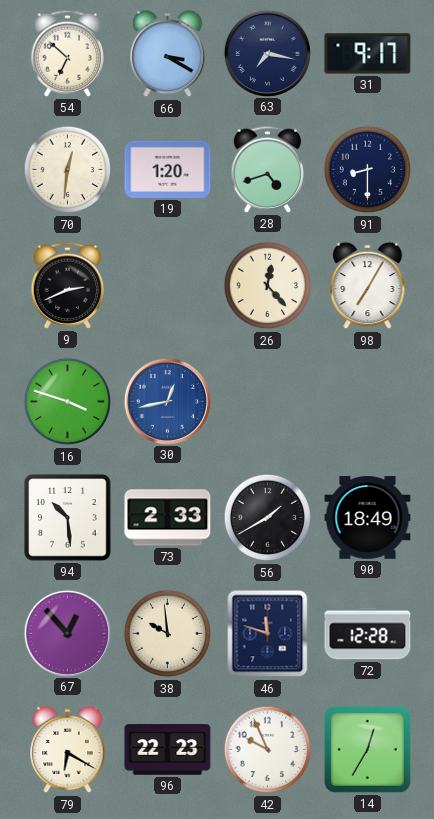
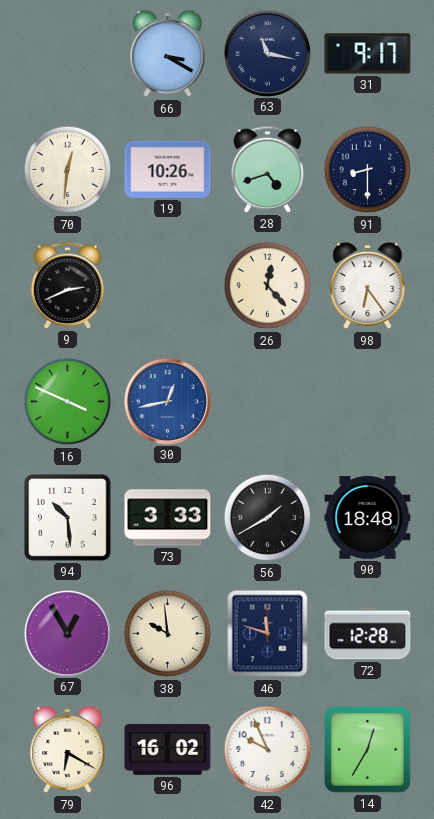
54: 6:52 -> none
63: 7:17 -> 11:17
19: 1:20 -> 10:26
98: 7:05 -> 6:24
16: 3:48 -> 3:49
73: 2:33 -> 3:33
90: 18:49 -> 18:48
67: 12:53 -> 12:55
96: 22:23 -> 16:02
